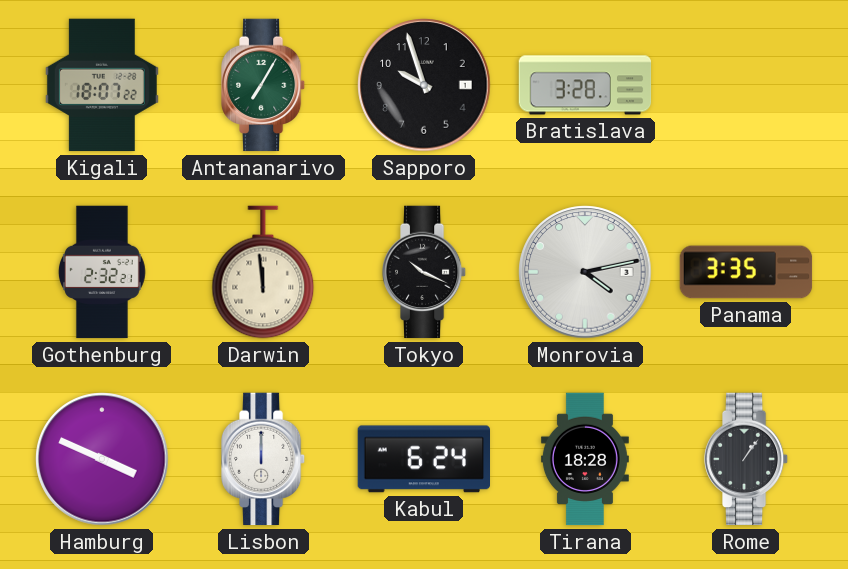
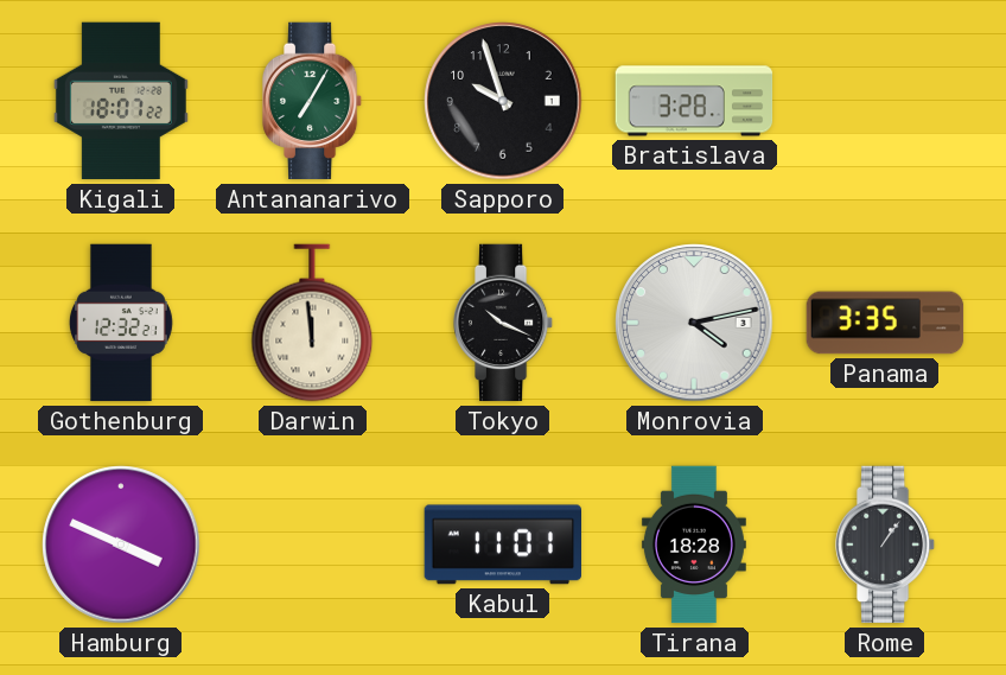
Gothenburg: 2:32 -> 12:32
Lisbon: 12:00 -> none
Kabul: 6:24 -> 11:01
